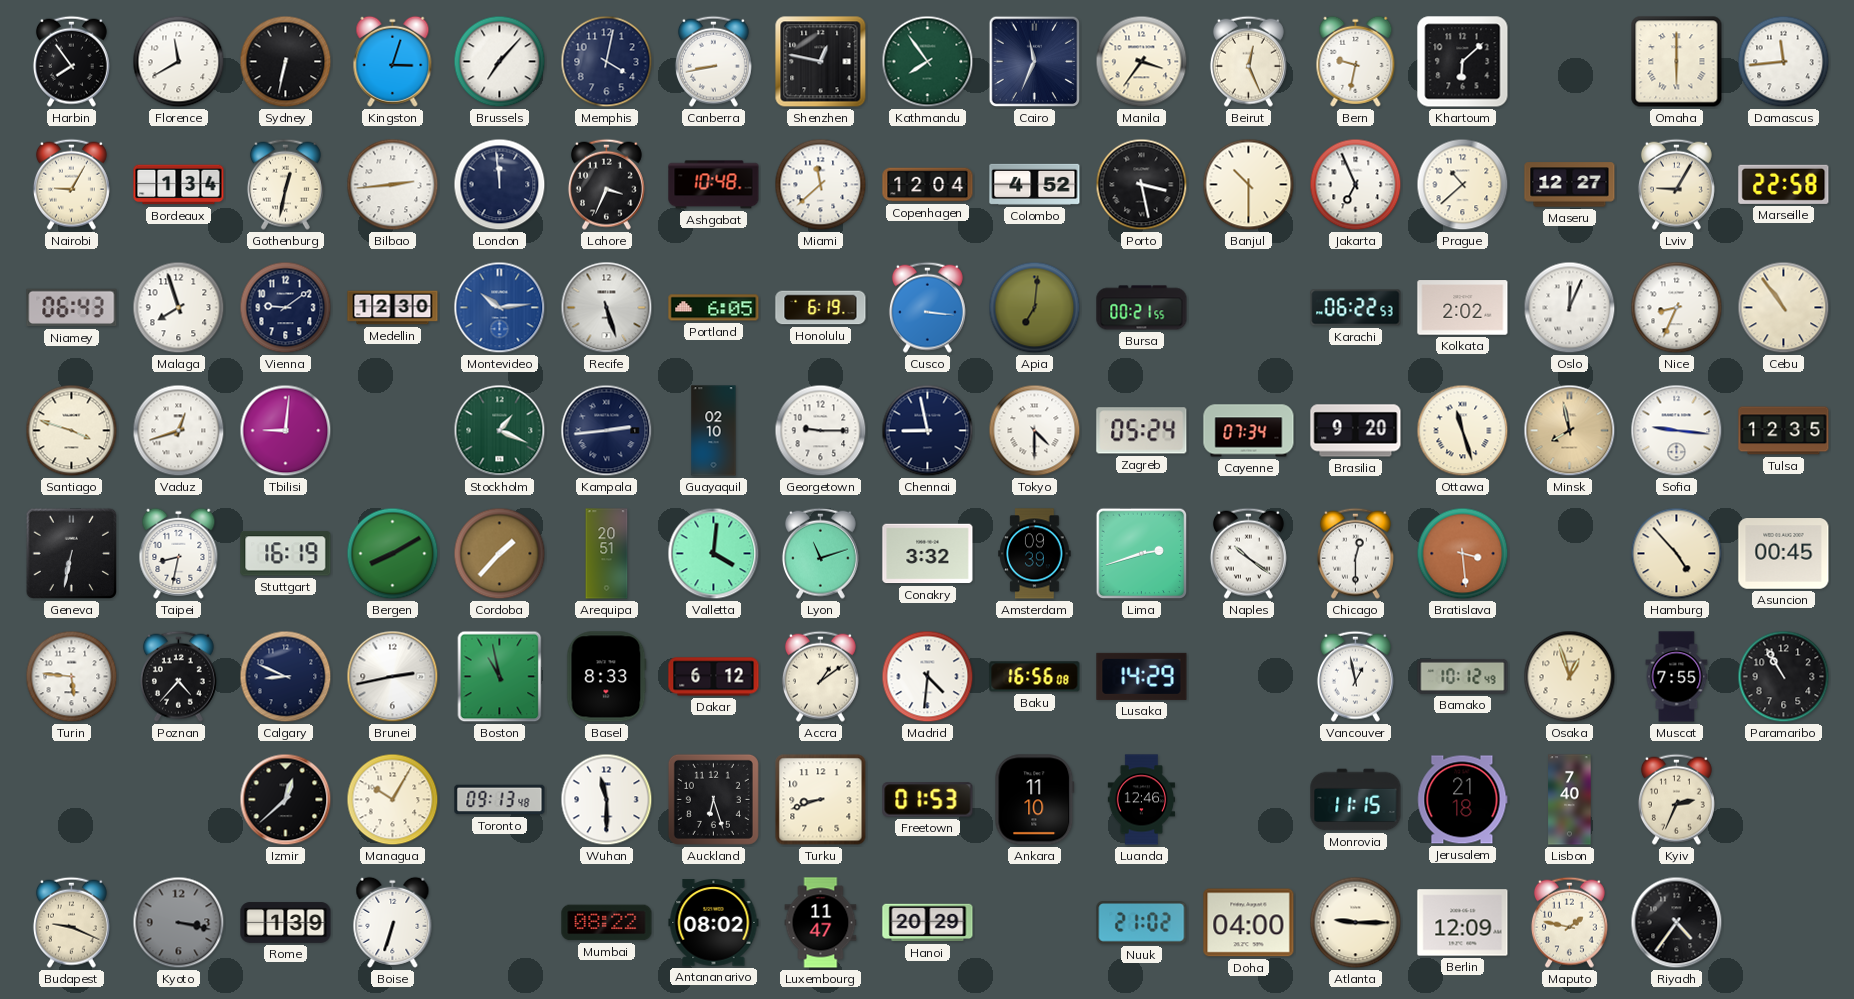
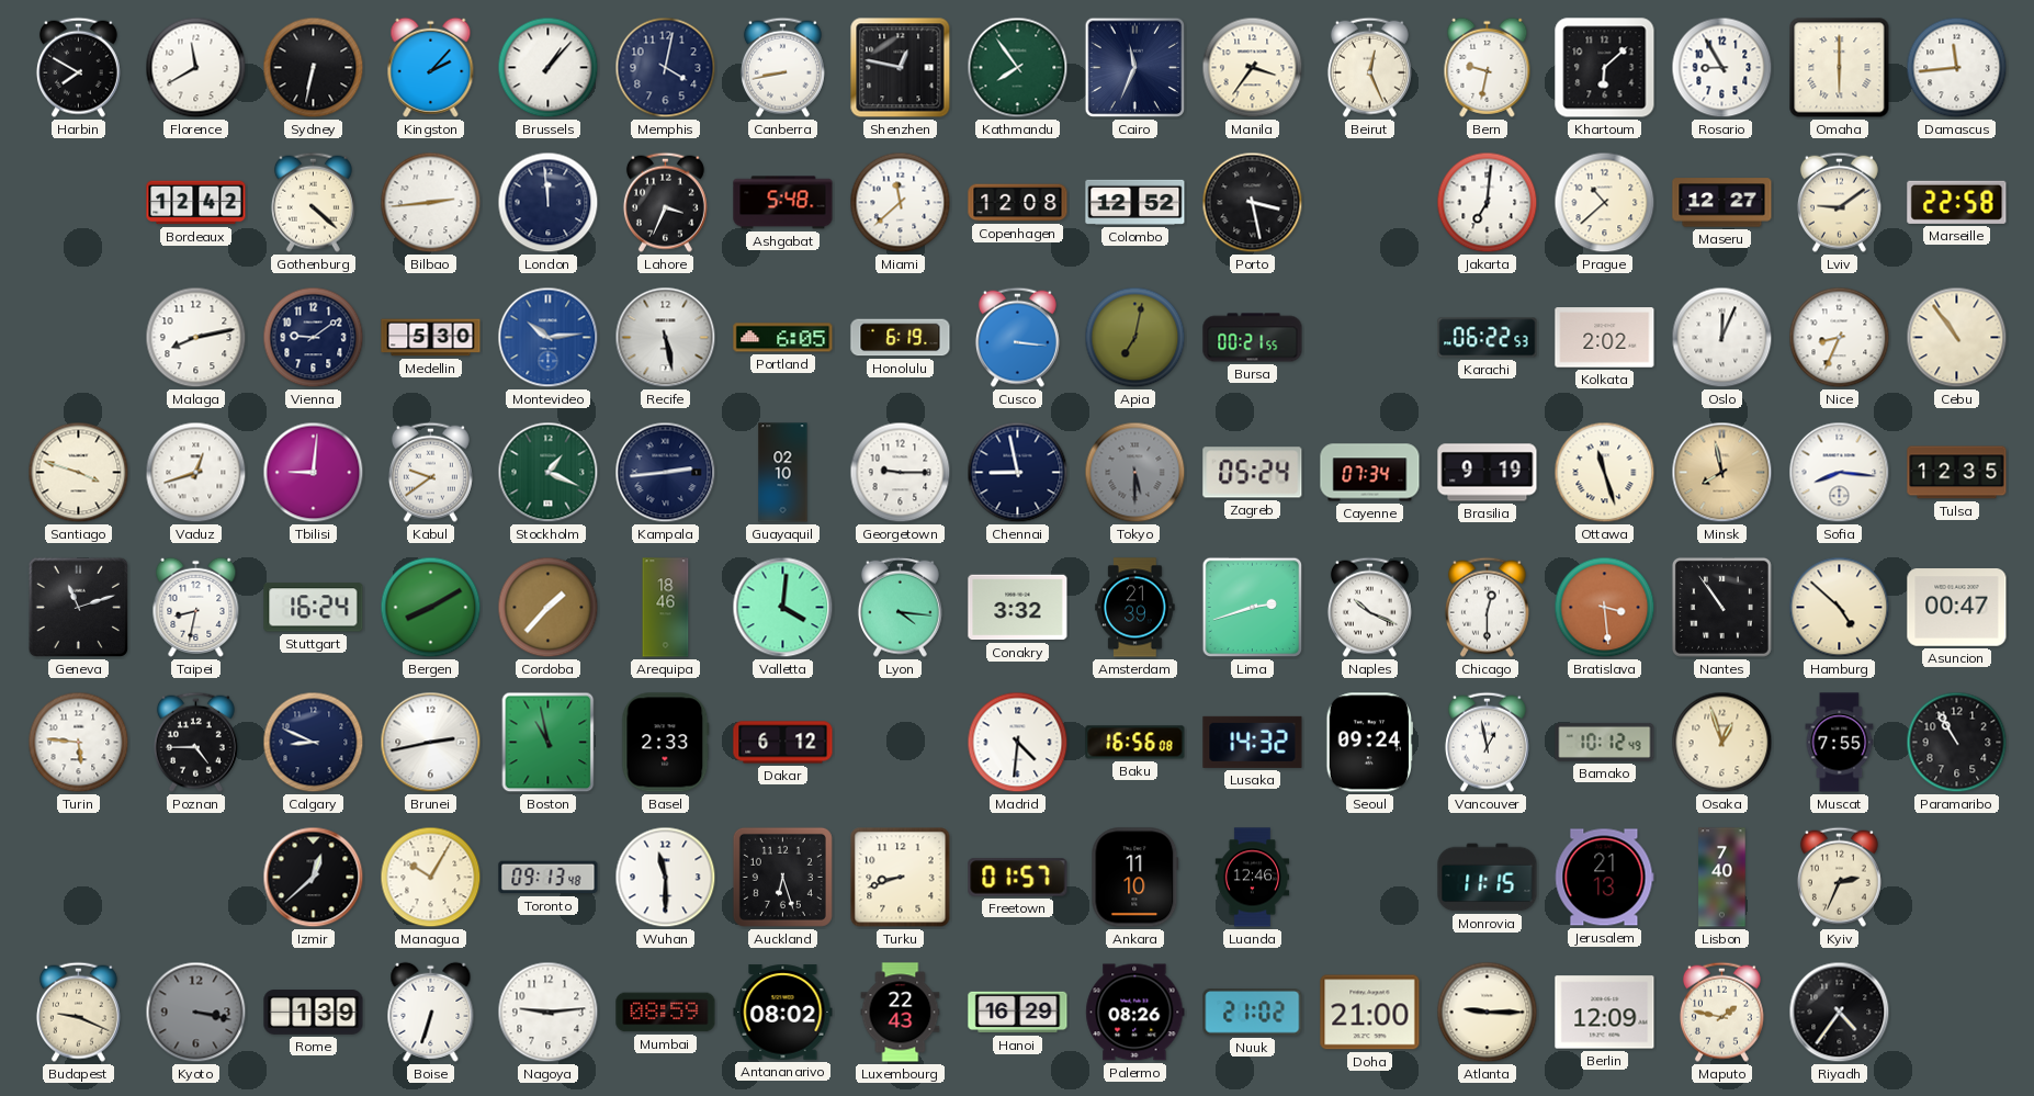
Harbin: 7:54 -> 7:50
Kingston: 3:03 -> 2:07
Brussels: 7:07 -> 1:07
Rosario: none -> 8:55
Nairobi: 9:05 -> none
Bordeaux: 1:34 -> 12:42
Gothenburg: 12:32 -> 4:22
Ashgabat: 10:48 -> 5:48
Copenhagen: 12:04 -> 12:08
Colombo: 4:52 -> 12:52
Banjul: 10:30 -> none
Jakarta: 6:56 -> 7:01
Lviv: 9:05 -> 9:09
Niamey: 06:43 -> none
Malaga: 7:57 -> 8:13
Medellin: 12:30 -> 5:30
Recife: 5:27 -> 5:28
Apia: 7:01 -> 7:02
Kabul: none -> 9:39
Tokyo: 4:30 -> 5:30
Tokyo dial: white -> grey
Brasilia: 9:20 -> 9:19
Sofia: 9:16 -> 8:16
Geneva: 6:32 -> 11:12
Stuttgart: 16:19 -> 16:24
Arequipa: 20:51 -> 18:46
Lyon: 11:12 -> 4:16
Amsterdam: 09:39 -> 21:39
Naples: 10:21 -> 10:19
Nantes: none -> 10:54
Hamburg: 4:53 -> 4:52
Asuncion: 00:45 -> 00:47
Poznan: 4:37 -> 4:45
Basel: 8:33 -> 2:33
Accra: 1:09 -> none
Lusaka: 14:29 -> 14:32
Seoul: none -> 09:24
Freetown: 01:53 -> 01:57
Jerusalem: 21:18 -> 21:13
Nagoya: none -> 9:14
Mumbai: 08:22 -> 08:59
Luxembourg: 11:47 -> 22:43
Hanoi: 20:29 -> 16:29
Palermo: none -> 08:26
Doha: 04:00 -> 21:00
